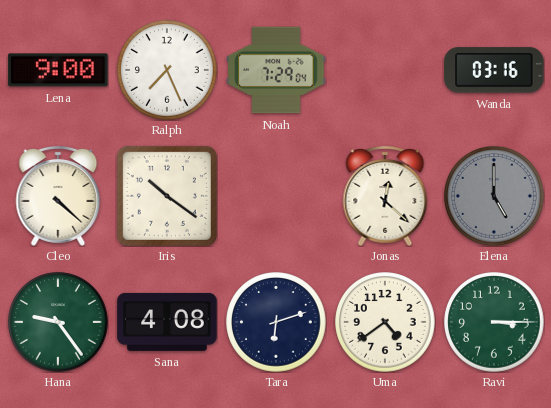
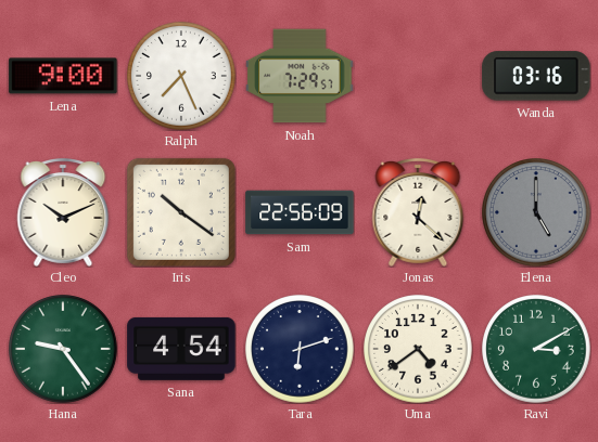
Noah: 7:29:04 -> 7:29:57
Cleo: 4:22 -> 10:11
Sam: none -> 22:56
Sana: 4:08 -> 4:54
Ravi: 3:15 -> 3:10
